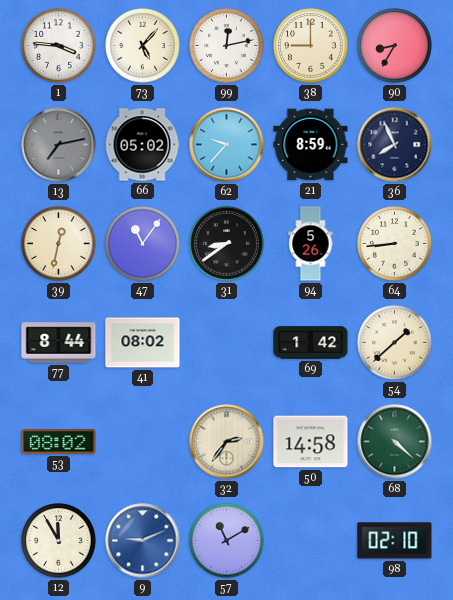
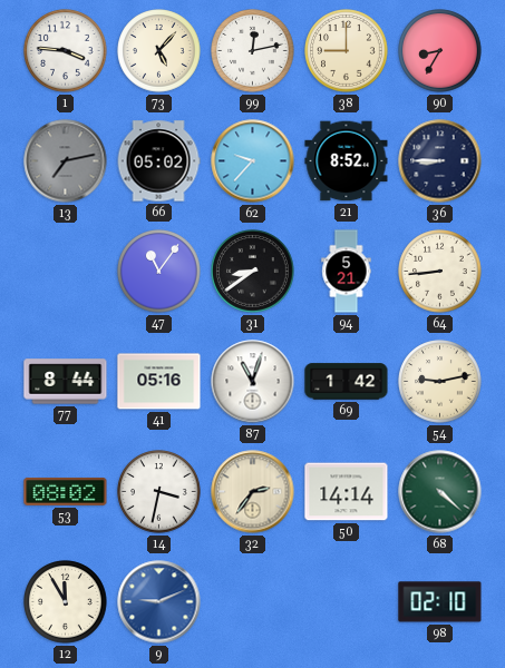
21: 8:59 -> 8:52
36: 7:56 -> 8:45
39: 12:32 -> none
94: 5:26 -> 5:21
41: 08:02 -> 05:16
87: none -> 11:03
54: 1:38 -> 9:13
14: none -> 3:32
50: 14:58 -> 14:14
57: 11:10 -> none
